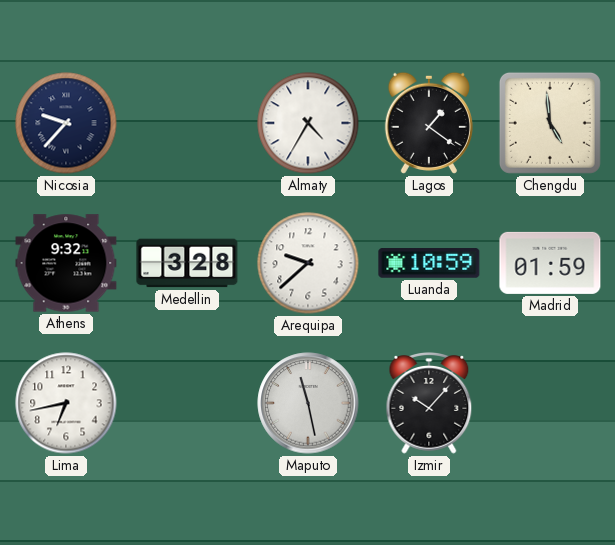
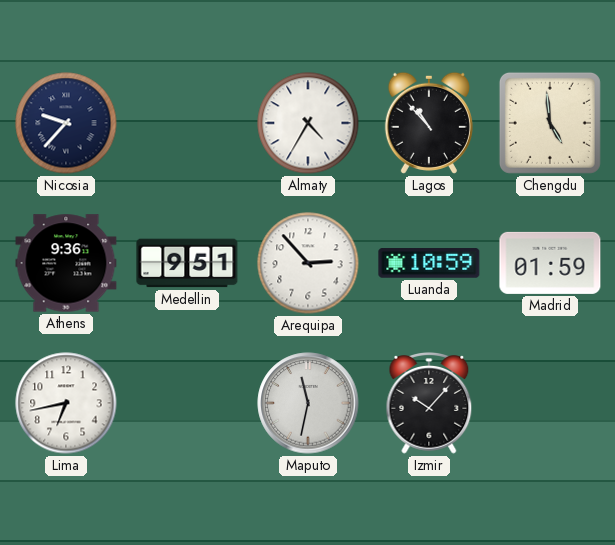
Lagos: 1:21 -> 10:53
Athens: 9:32 -> 9:36
Medellin: 3:28 -> 9:51
Arequipa: 9:38 -> 2:53
Maputo: 11:28 -> 11:32
